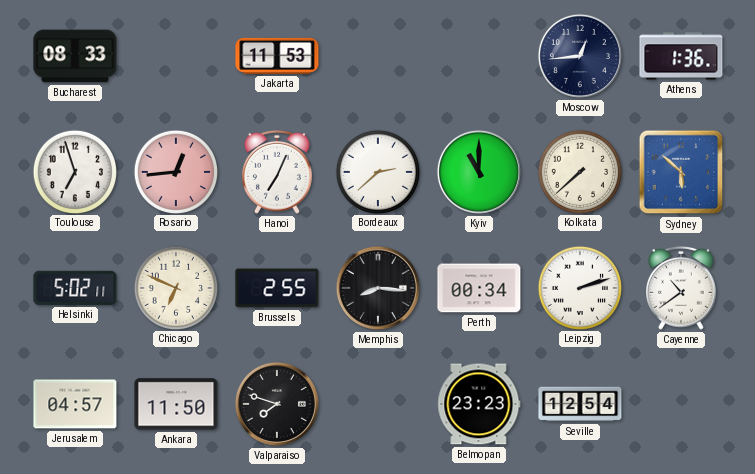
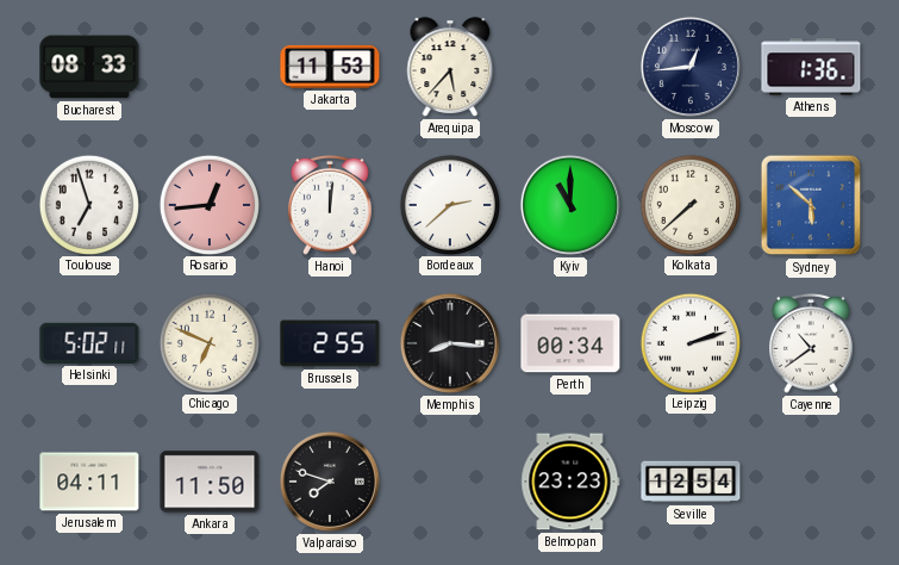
Arequipa: none -> 5:37
Hanoi: 7:04 -> 12:01
Jerusalem: 04:57 -> 04:11
